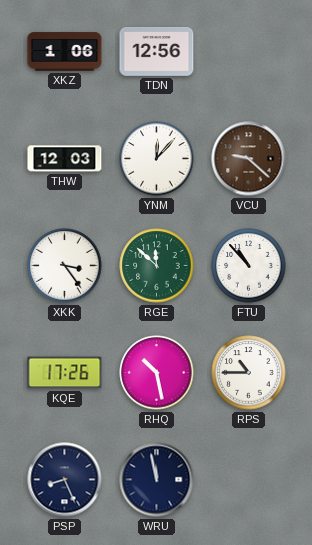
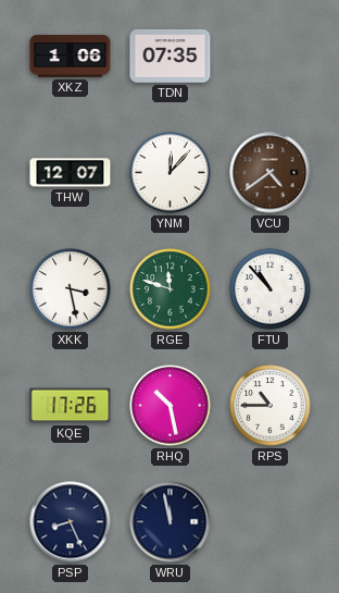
TDN: 12:56 -> 07:35
THW: 12:03 -> 12:07
VCU: 9:22 -> 4:39
XKK: 3:24 -> 3:28
RGE: 11:52 -> 11:48
